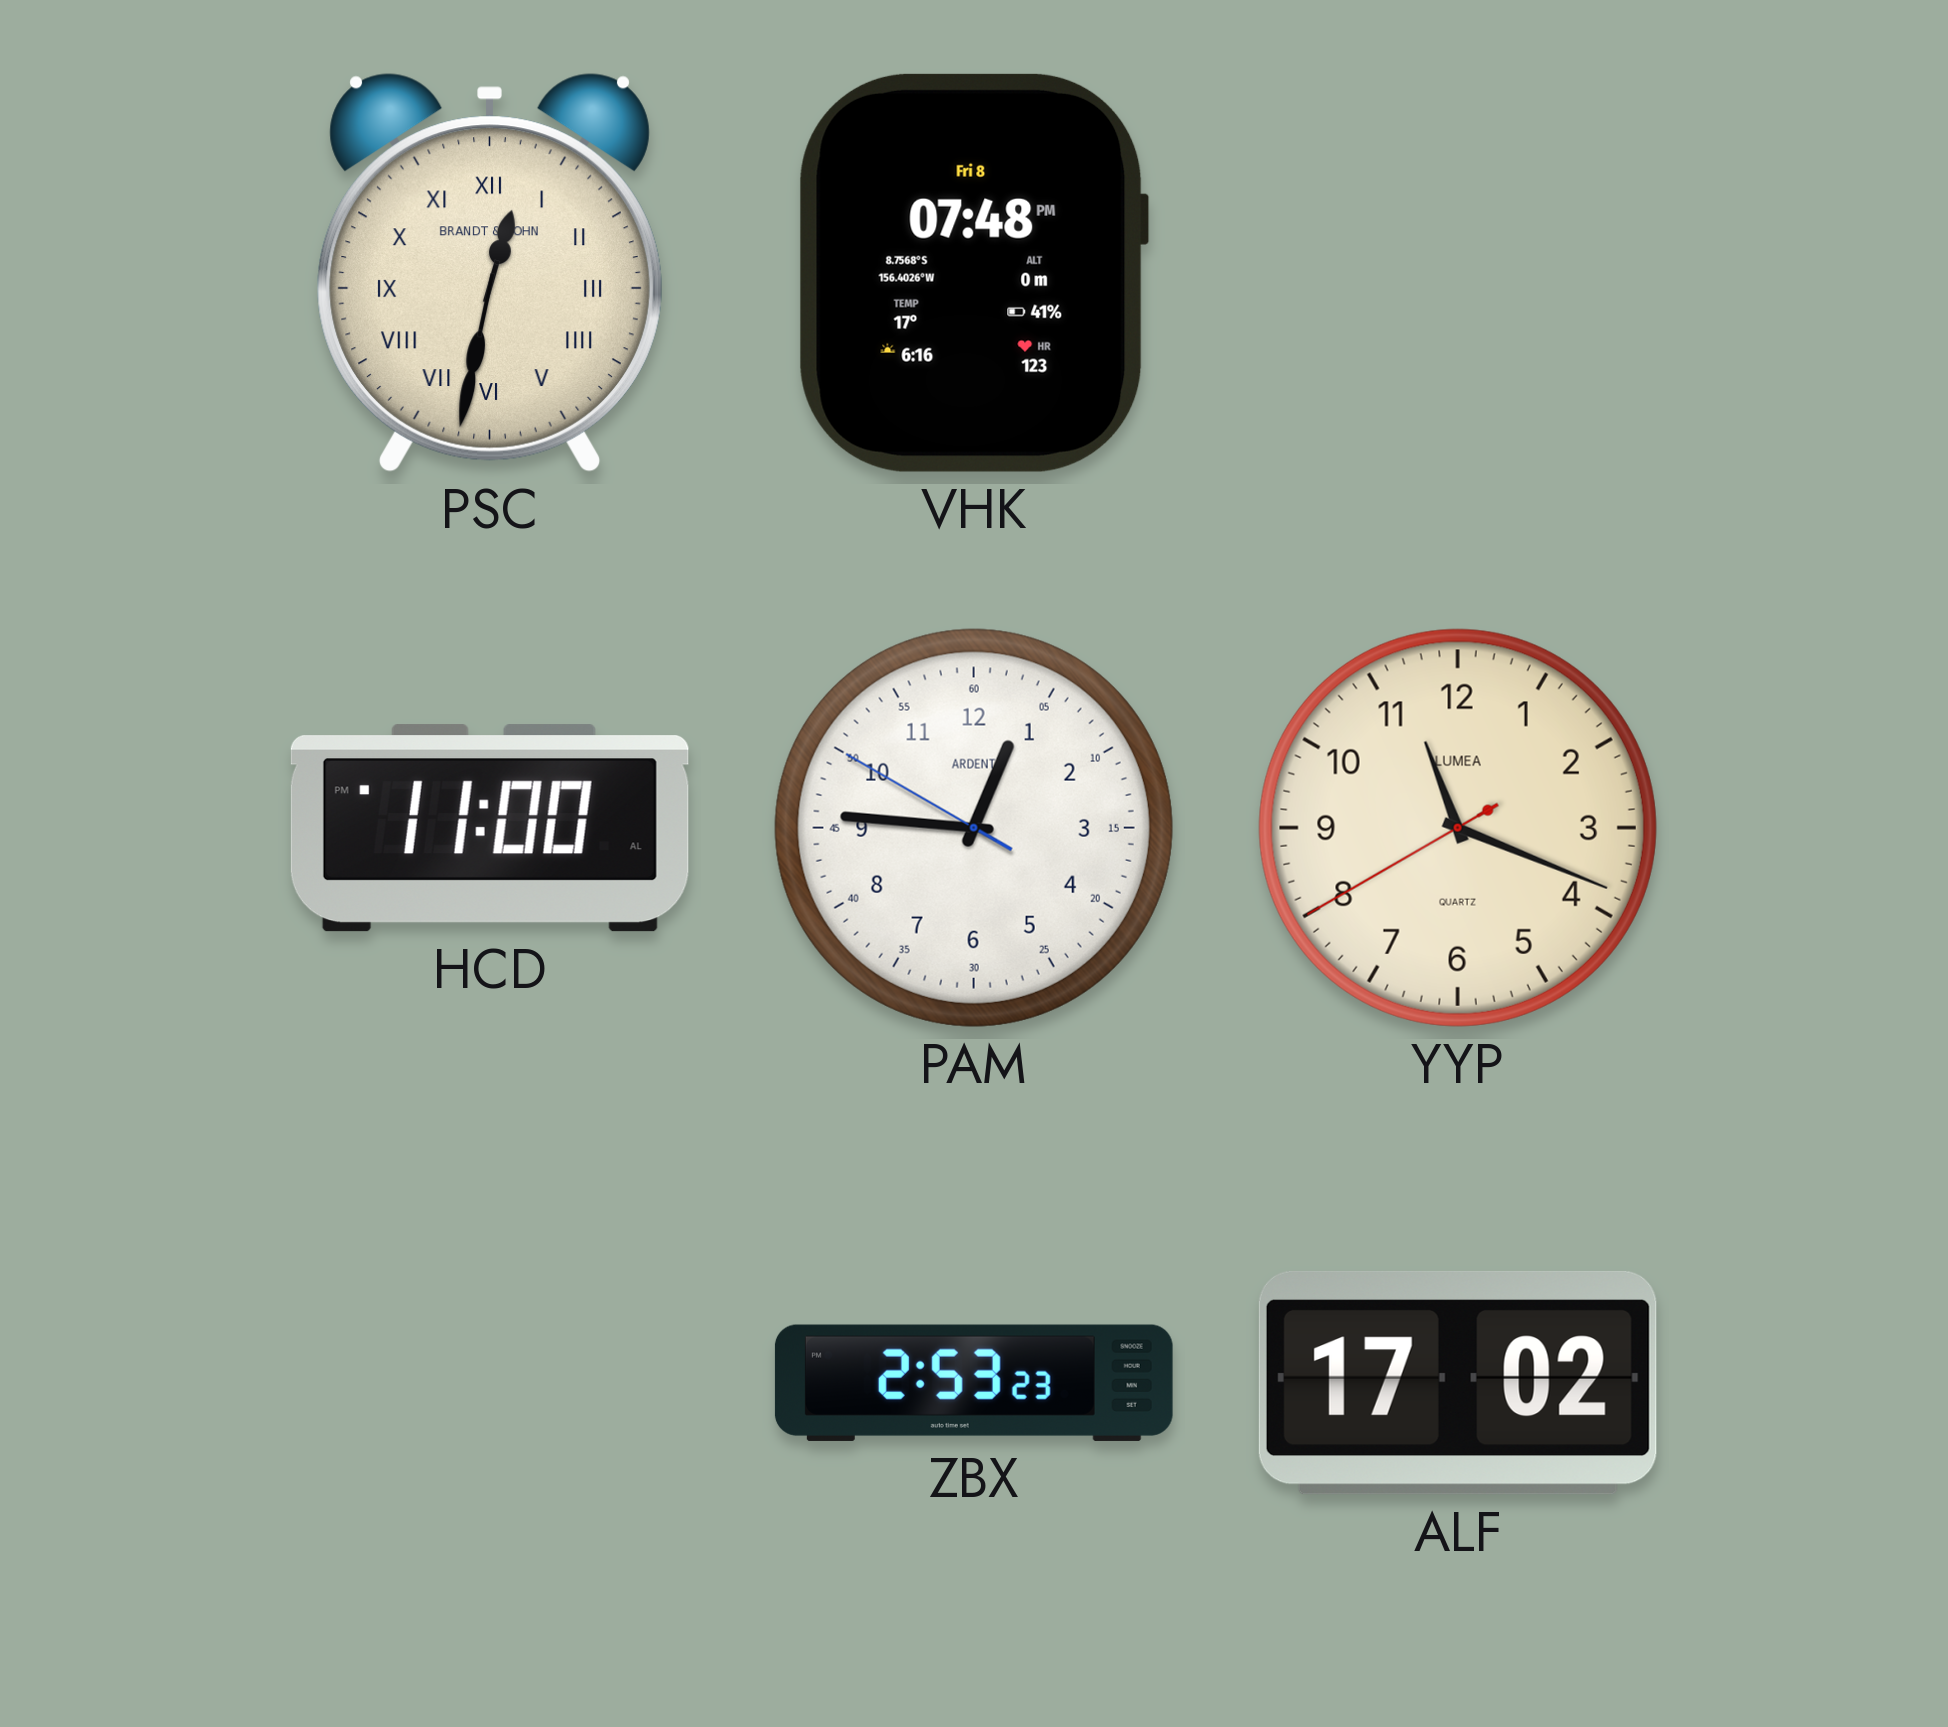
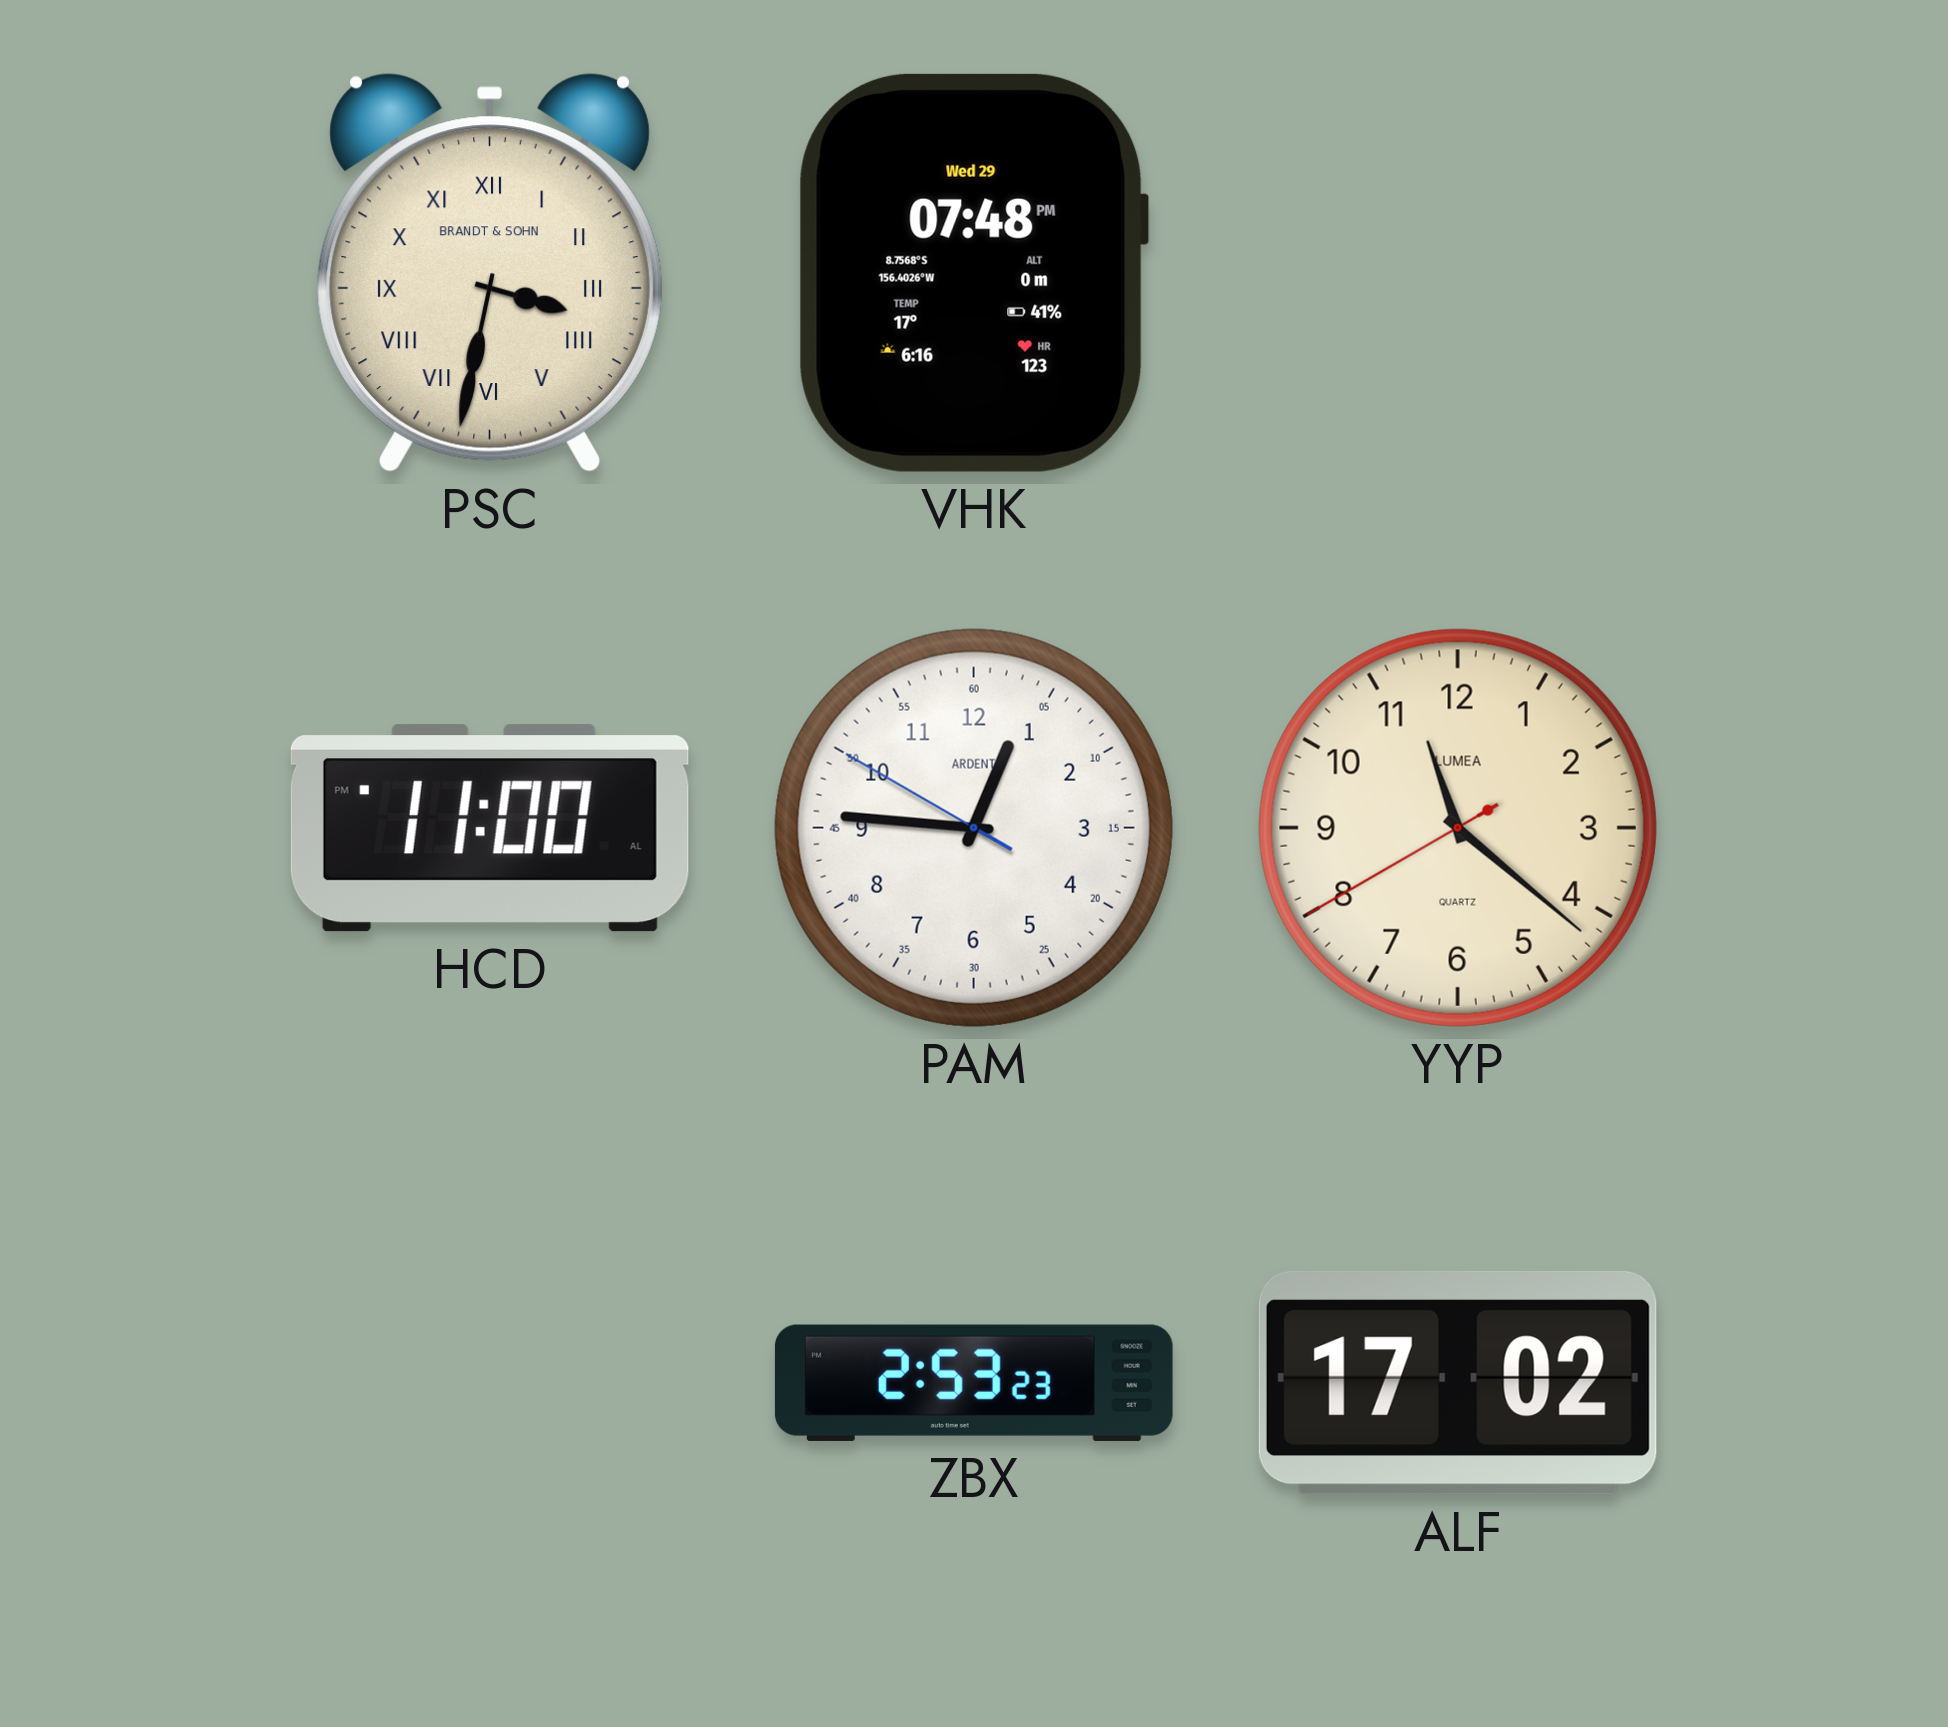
PSC: 12:32 -> 3:32
VHK date: Fri 8 -> Wed 29
YYP: 11:18 -> 11:21
